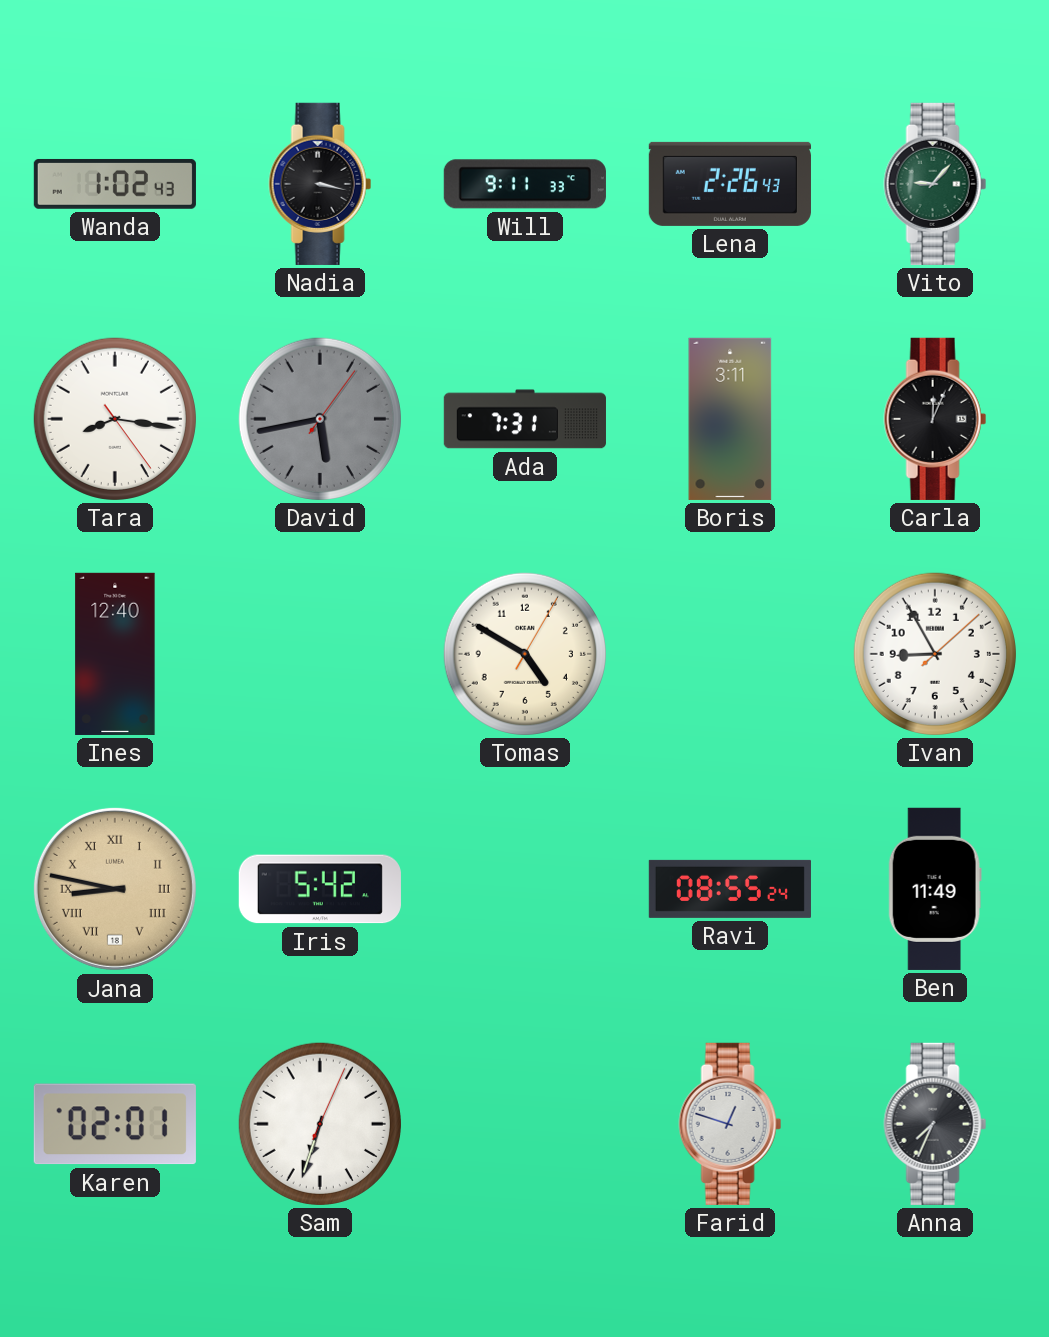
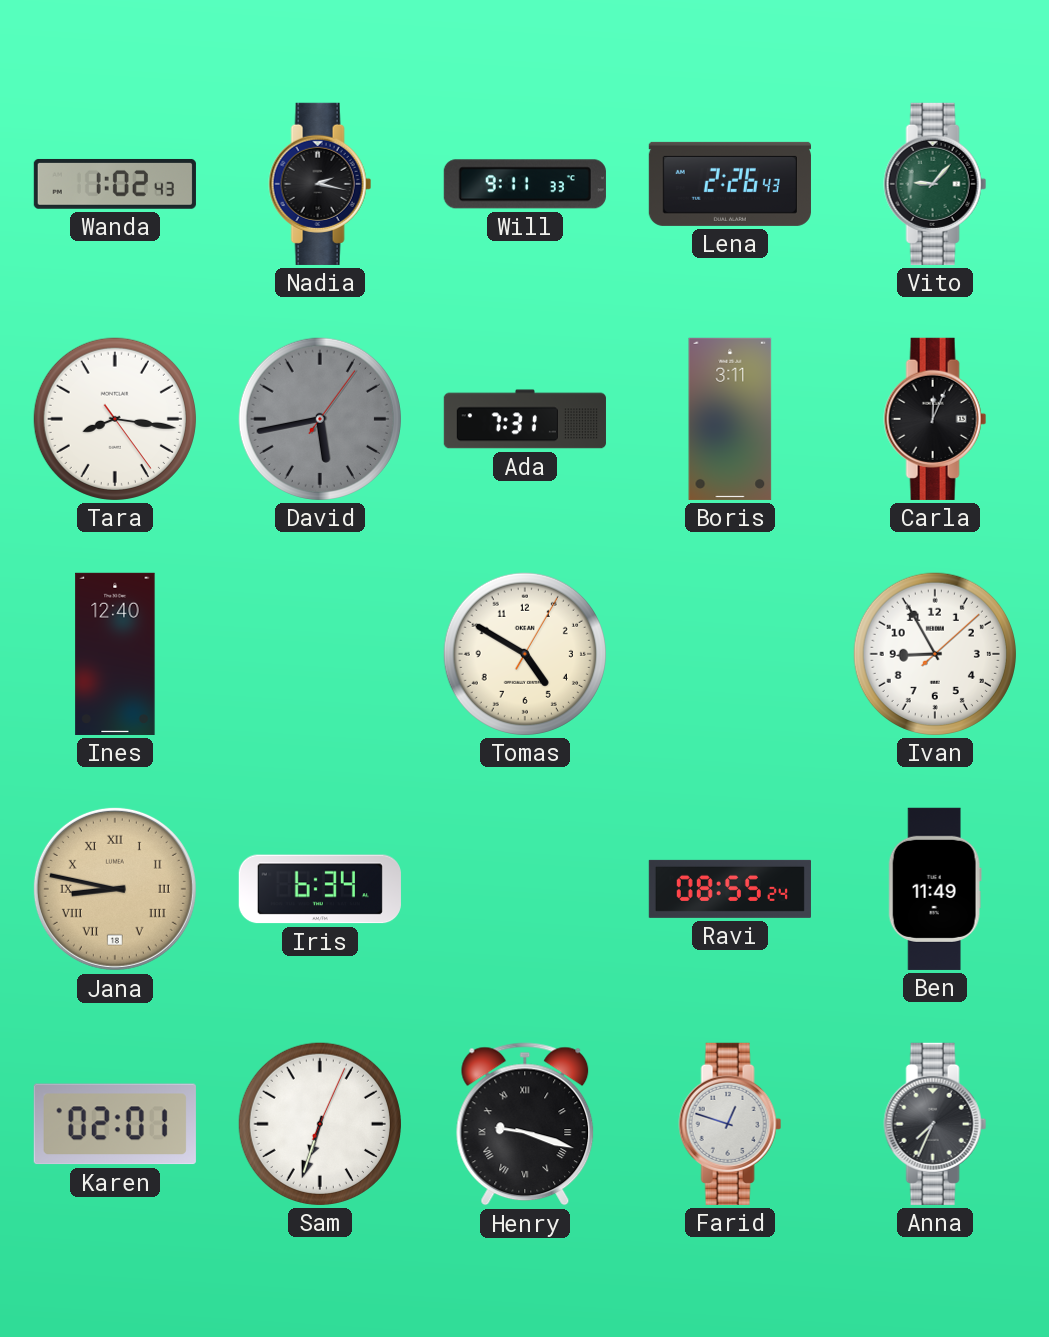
Nadia: 3:17 -> 2:17
Iris: 5:42 -> 6:34
Henry: none -> 9:18
